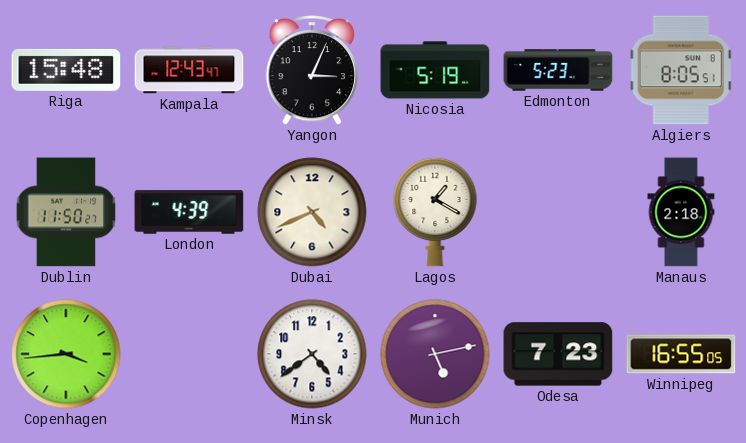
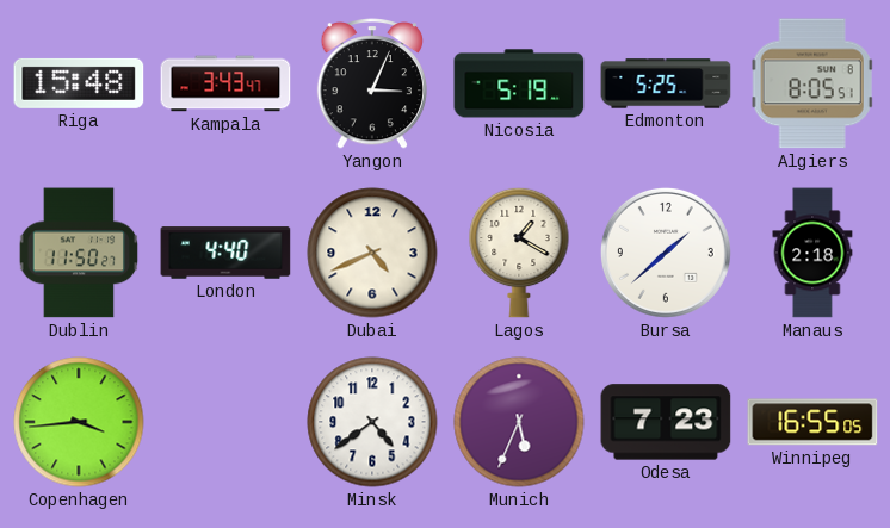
Kampala: 12:43 -> 3:43
Edmonton: 5:23 -> 5:25
London: 4:39 -> 4:40
Bursa: none -> 1:38
Munich: 5:13 -> 5:34
